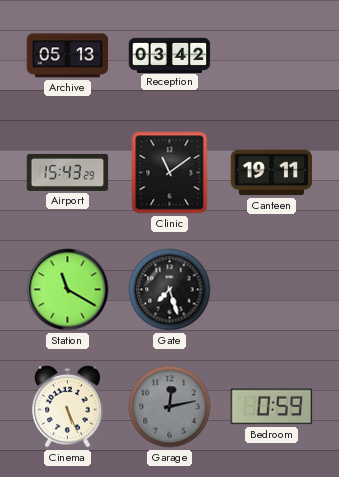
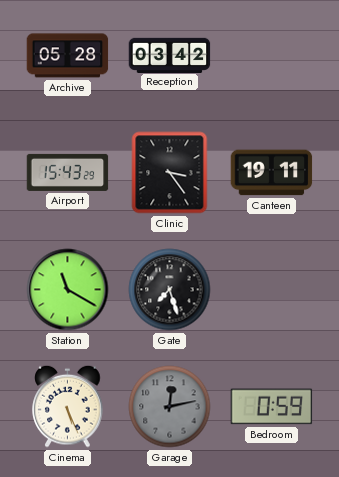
Archive: 05:13 -> 05:28
Clinic: 11:09 -> 3:24
